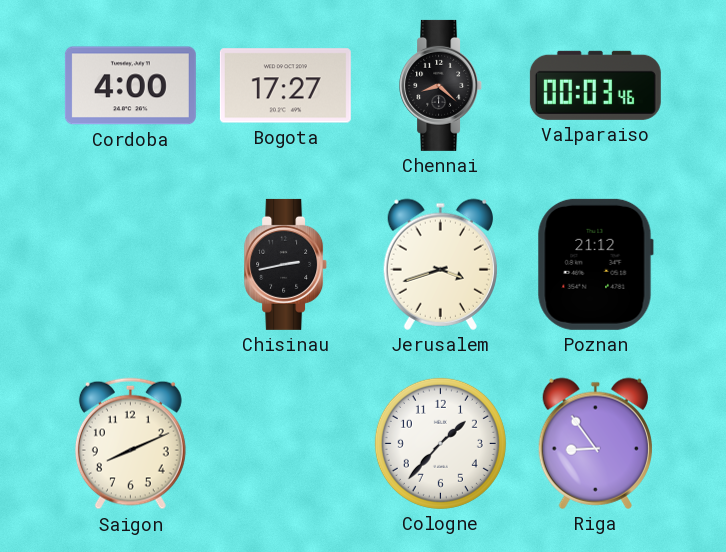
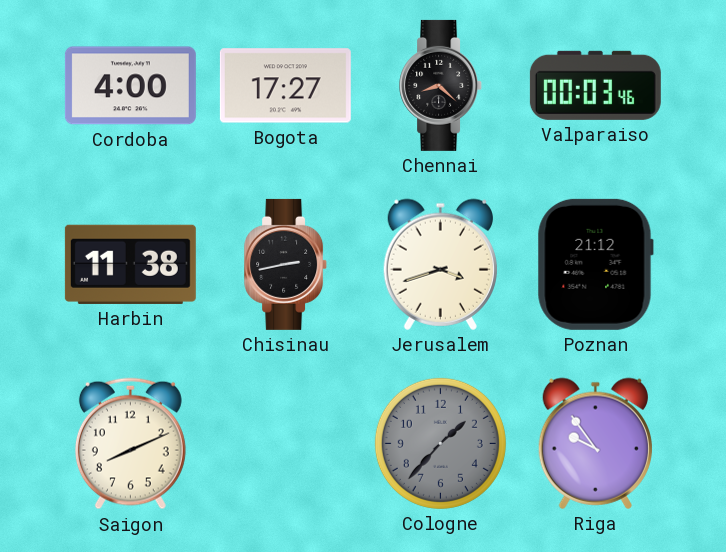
Harbin: none -> 11:38
Cologne dial: white -> grey
Riga: 8:54 -> 9:54
